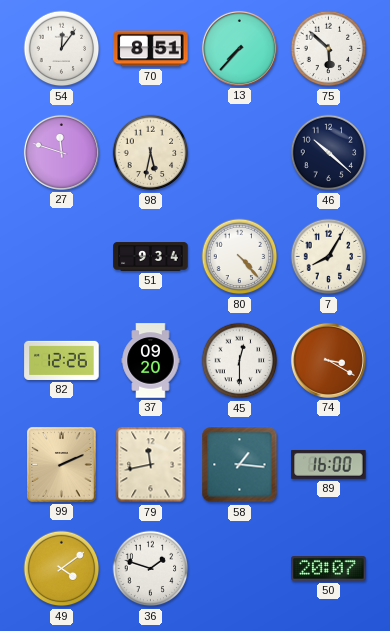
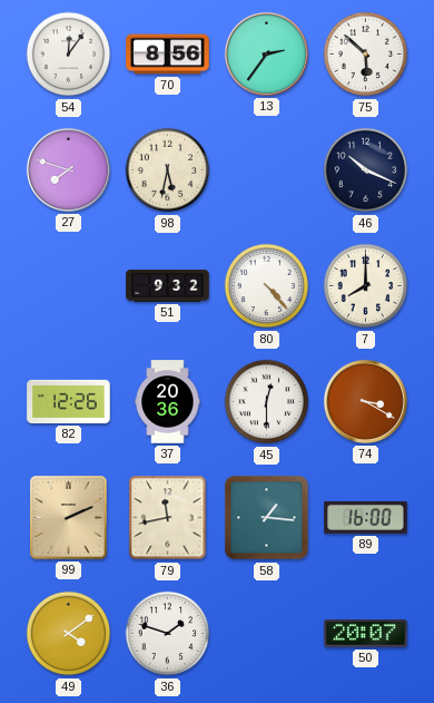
70: 8:51 -> 8:56
13: 7:37 -> 2:36
27: 11:48 -> 7:48
46: 10:22 -> 10:19
51: 9:34 -> 9:32
7: 8:05 -> 8:00
37: 09:20 -> 20:36
